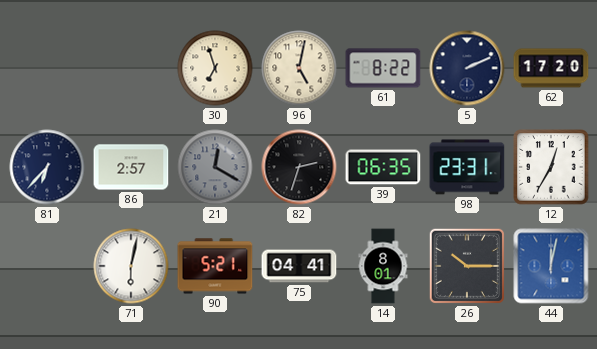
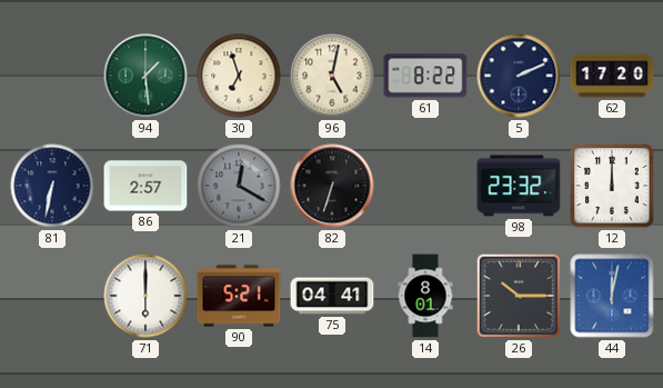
94: none -> 1:29
81: 6:37 -> 6:32
82: 2:33 -> 6:33
39: 06:35 -> none
98: 23:31 -> 23:32
12: 12:35 -> 12:00
71: 6:02 -> 6:00
